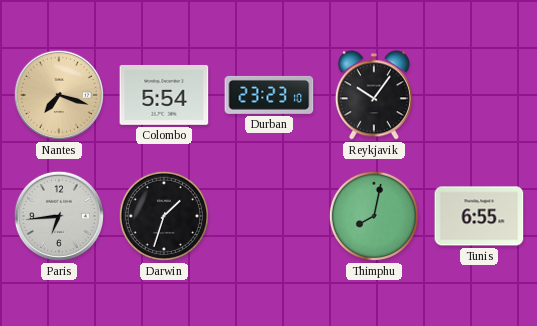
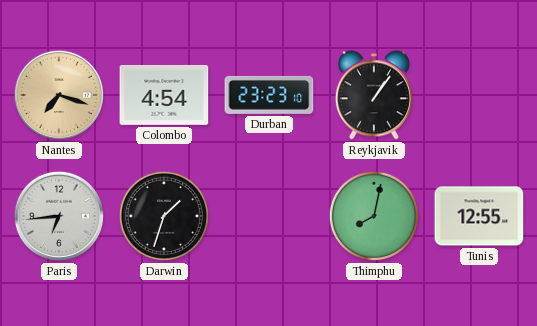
Colombo: 5:54 -> 4:54
Reykjavik: 10:06 -> 1:06
Tunis: 6:55 -> 12:55
